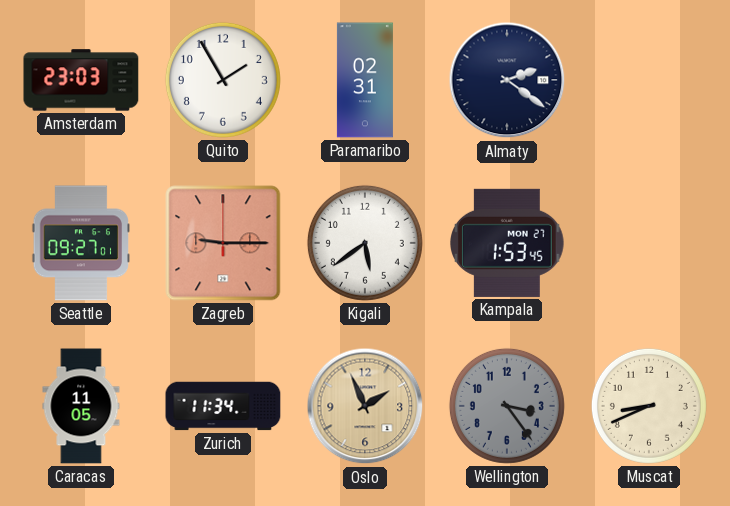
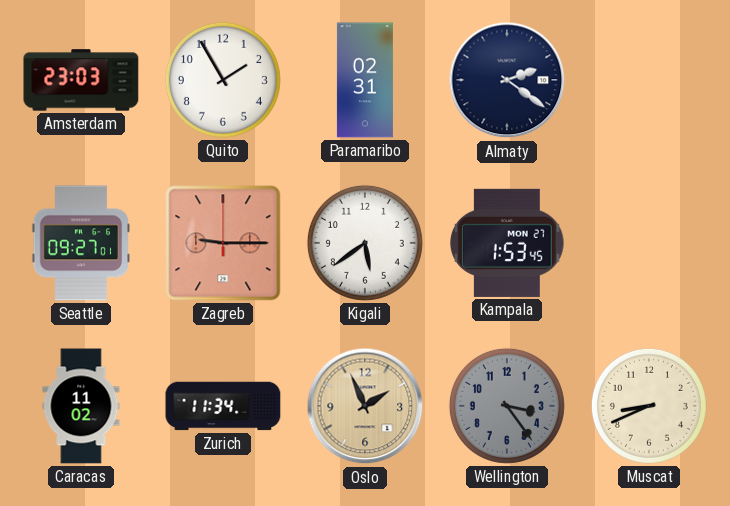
Caracas: 11:05 -> 11:02
